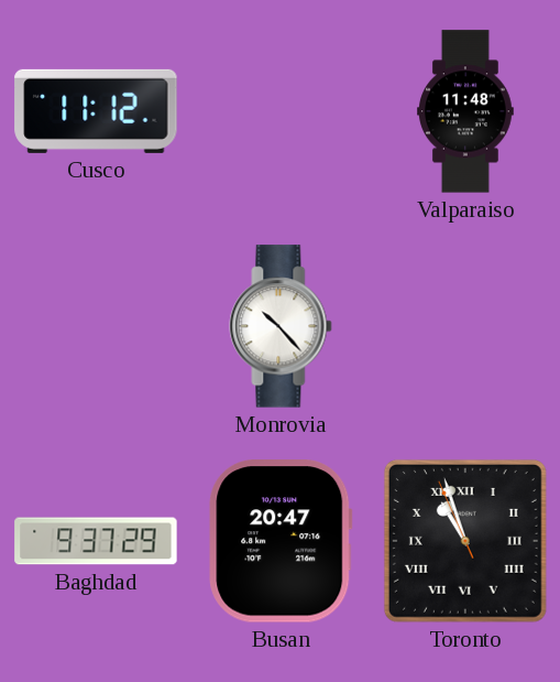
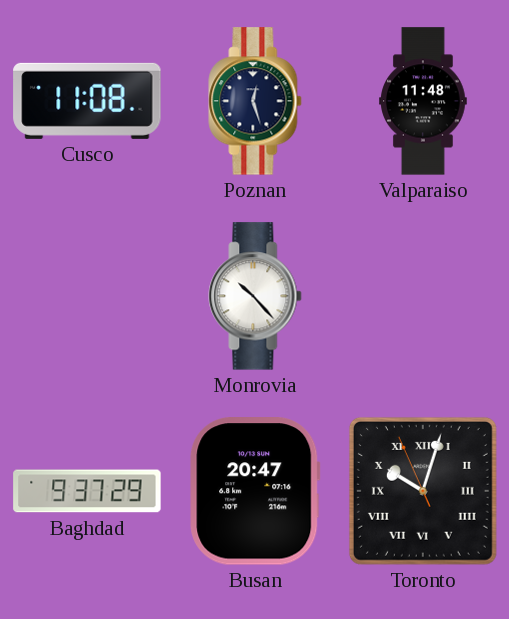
Cusco: 11:12 -> 11:08
Poznan: none -> 12:27
Toronto: 10:56 -> 10:02
